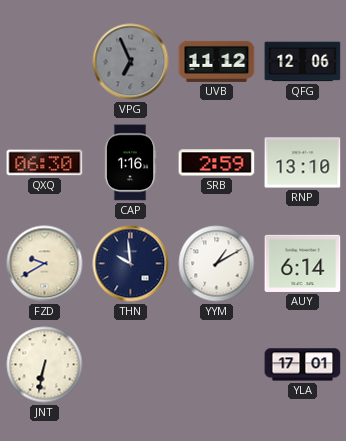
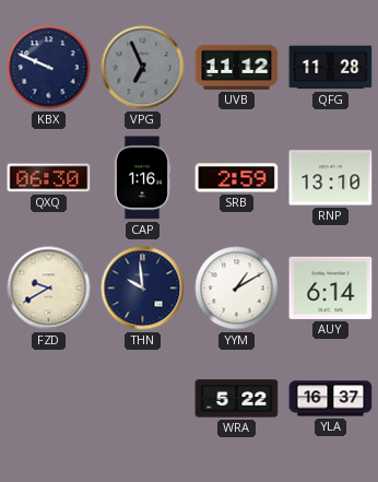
KBX: none -> 9:49
QFG: 12:06 -> 11:28
JNT: 6:32 -> none
WRA: none -> 5:22
YLA: 17:01 -> 16:37
